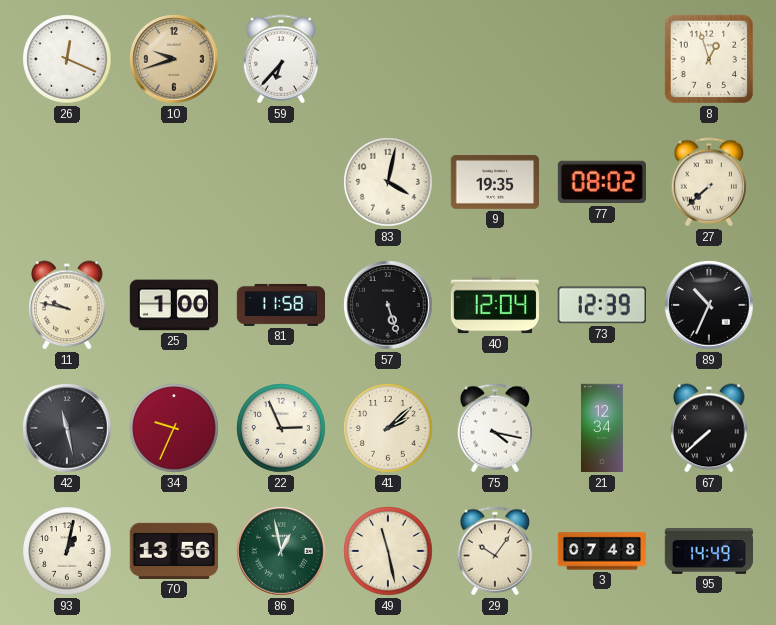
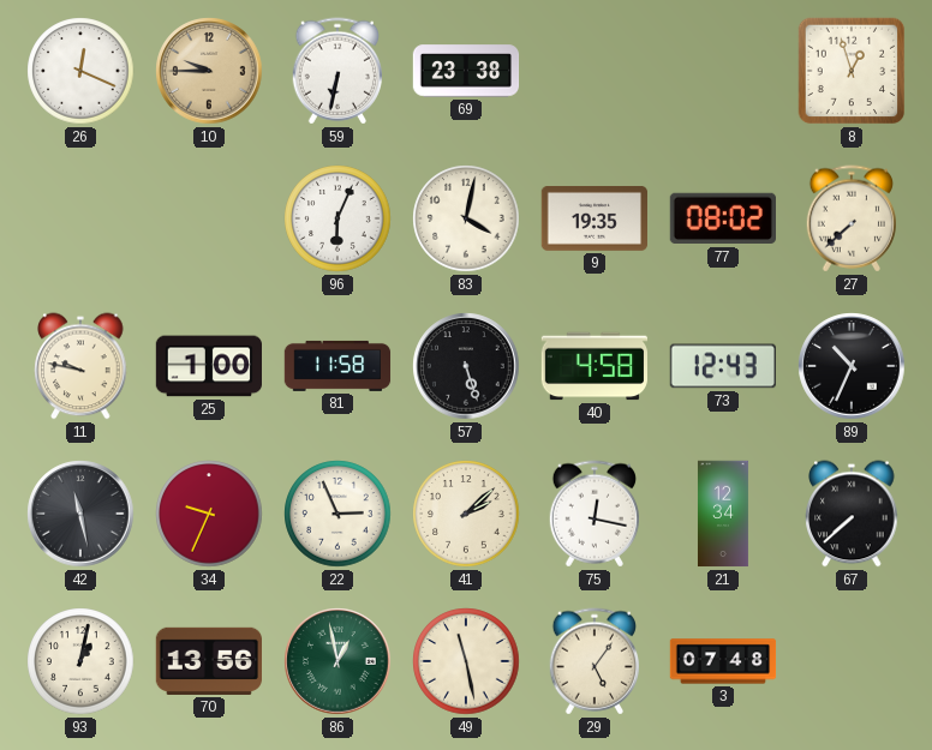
10: 9:42 -> 9:45
59: 6:37 -> 6:32
69: none -> 23:38
96: none -> 6:04
40: 12:04 -> 4:58
73: 12:39 -> 12:43
75: 4:17 -> 12:17
29: 10:06 -> 5:06
95: 14:49 -> none
